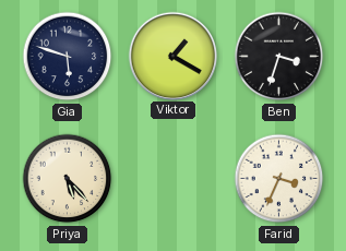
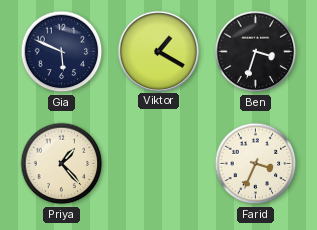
Gia: 5:48 -> 5:49
Priya: 5:23 -> 1:23
